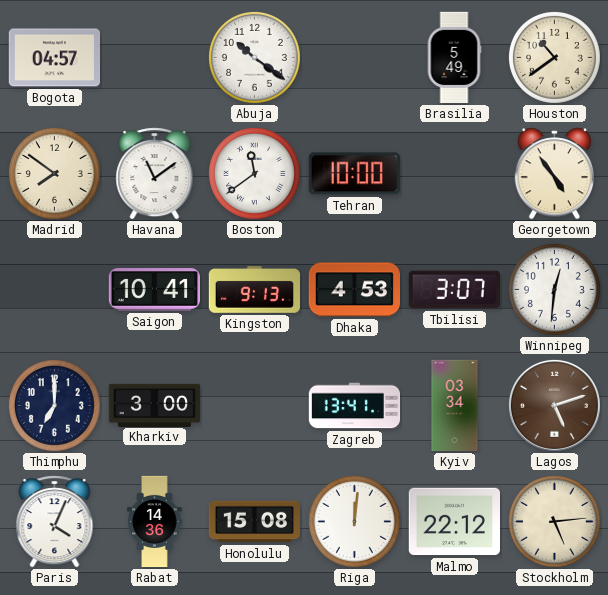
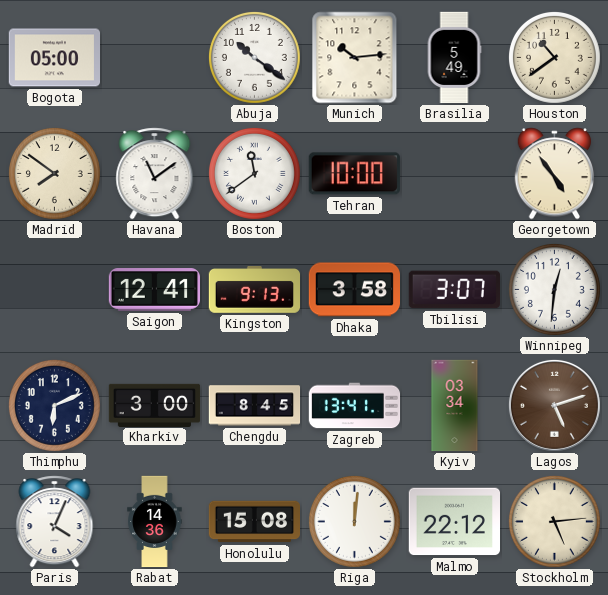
Bogota: 04:57 -> 05:00
Munich: none -> 10:14
Saigon: 10:41 -> 12:41
Dhaka: 4:53 -> 3:58
Thimphu: 7:00 -> 6:11
Chengdu: none -> 8:45
